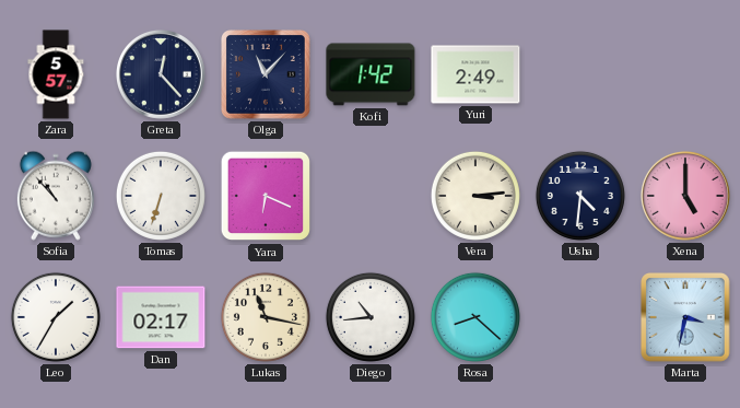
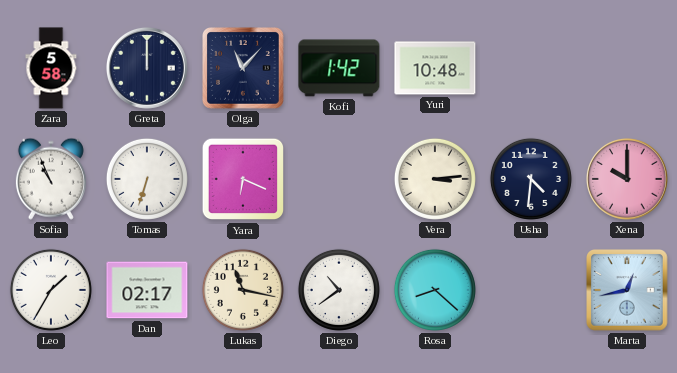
Zara: 5:57 -> 5:58
Greta: 12:23 -> 12:00
Yuri: 2:49 -> 10:48
Sofia: 10:53 -> 10:56
Xena: 5:00 -> 10:00
Diego: 10:44 -> 10:39
Marta: 3:32 -> 12:43
